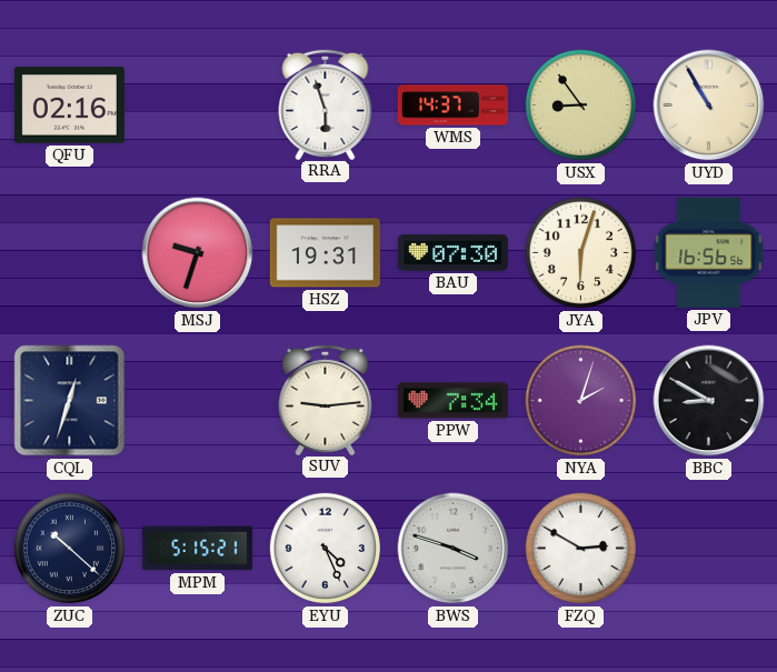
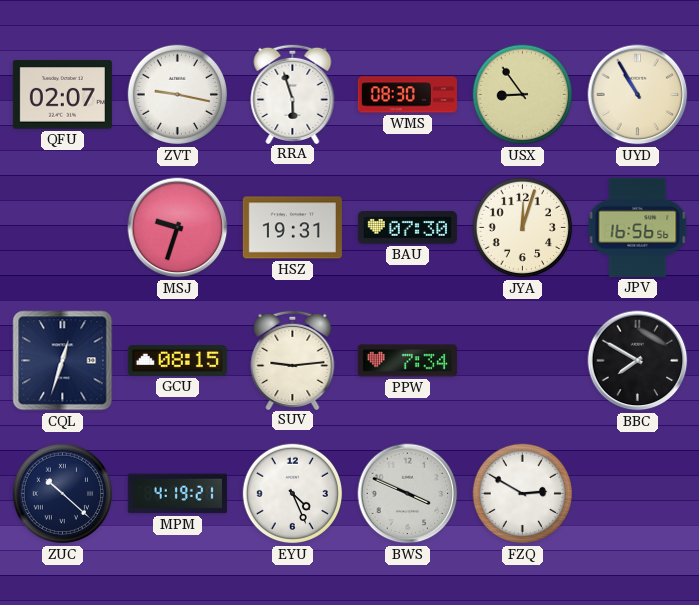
QFU: 02:16 -> 02:07
ZVT: none -> 9:17
WMS: 14:37 -> 08:30
JYA: 6:03 -> 12:03
GCU: none -> 08:15
NYA: 2:03 -> none
BBC: 8:50 -> 7:50
MPM: 5:15 -> 4:19
BWS: 3:48 -> 3:49
